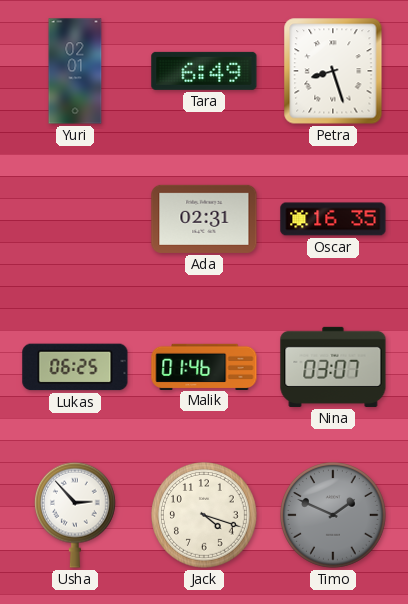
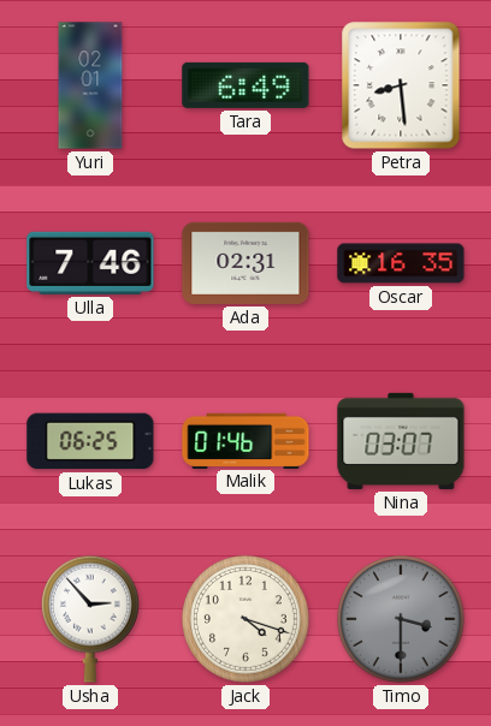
Petra: 8:27 -> 8:29
Ulla: none -> 7:46
Timo: 1:49 -> 3:30
